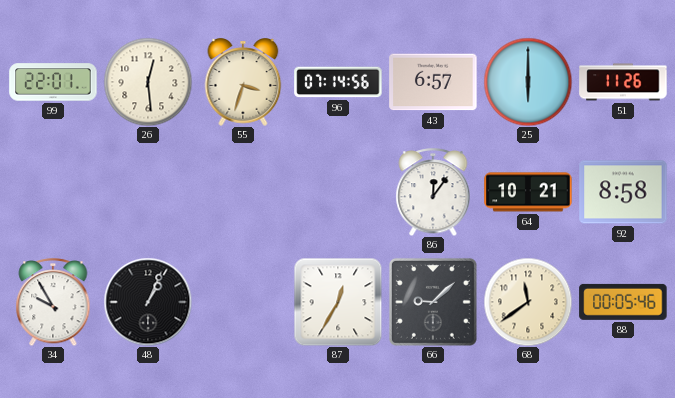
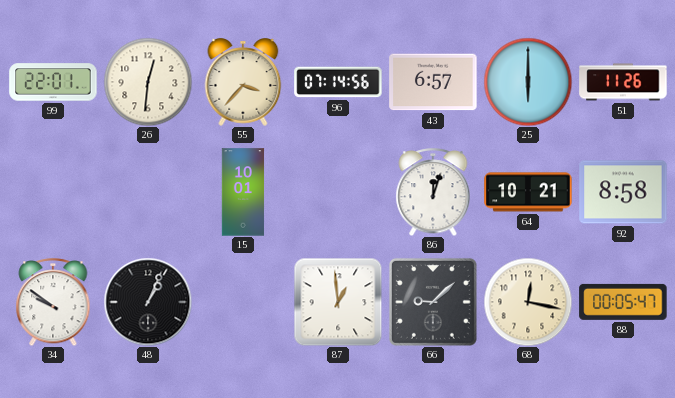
26: 12:29 -> 12:31
55: 3:33 -> 3:37
15: none -> 10:01
86: 12:06 -> 12:03
34: 9:55 -> 9:51
87: 12:35 -> 12:59
68: 11:39 -> 12:17
88: 00:05:46 -> 00:05:47
